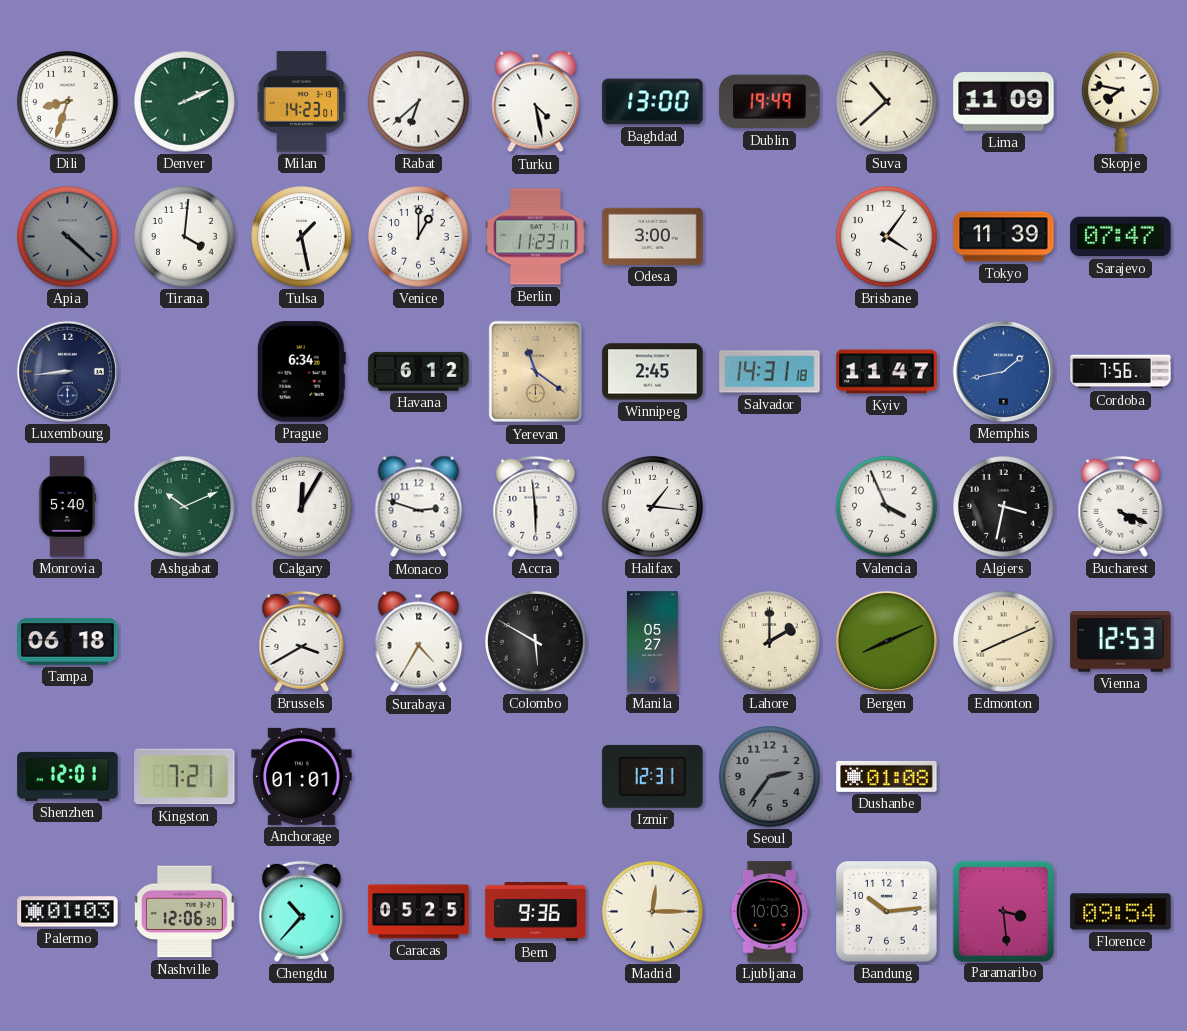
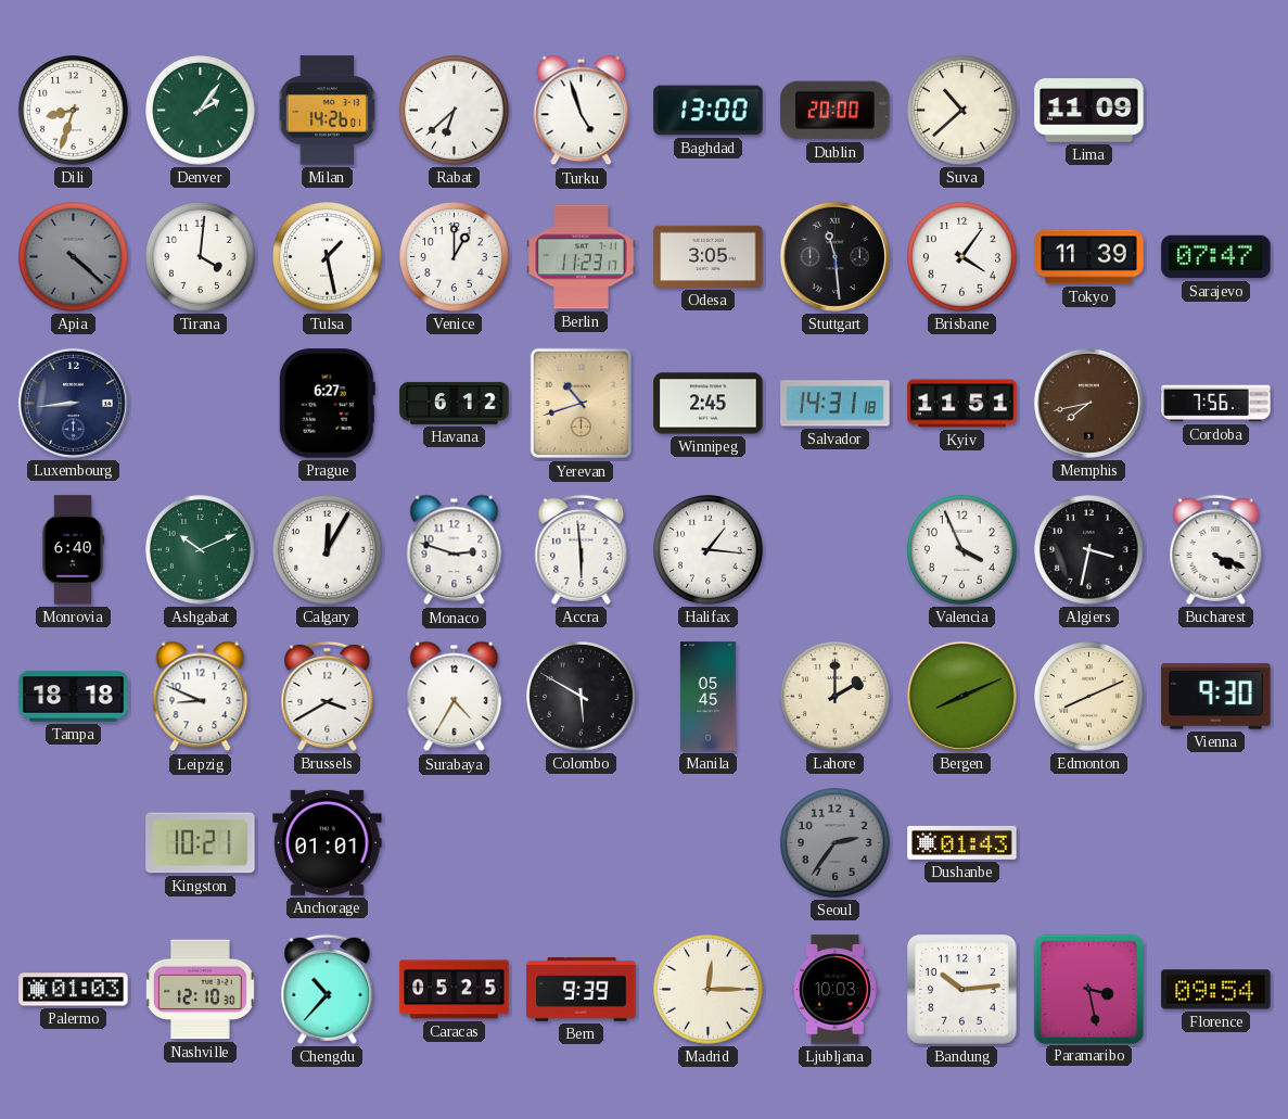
Denver: 2:11 -> 2:06
Milan: 14:23 -> 14:26
Turku: 4:28 -> 4:57
Dublin: 19:49 -> 20:00
Skopje: 7:47 -> none
Odesa: 3:00 -> 3:05
Stuttgart: none -> 11:29
Prague: 6:34 -> 6:27
Yerevan: 11:21 -> 10:42
Kyiv: 11:47 -> 11:51
Memphis: 1:43 -> 7:43
Memphis dial: blue -> brown
Monrovia: 5:40 -> 6:40
Tampa: 06:18 -> 18:18
Leipzig: none -> 8:49
Manila: 05:27 -> 05:45
Vienna: 12:53 -> 9:30
Shenzhen: 12:01 -> none
Kingston: 7:21 -> 10:21
Izmir: 12:31 -> none
Dushanbe: 01:08 -> 01:43
Nashville: 12:06 -> 12:10
Bern: 9:36 -> 9:39
Paramaribo: 3:29 -> 3:28
